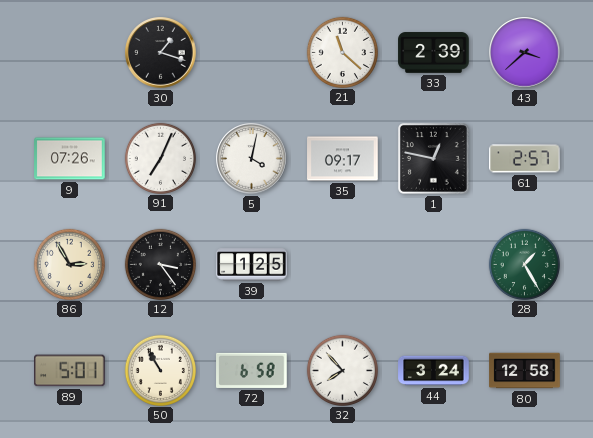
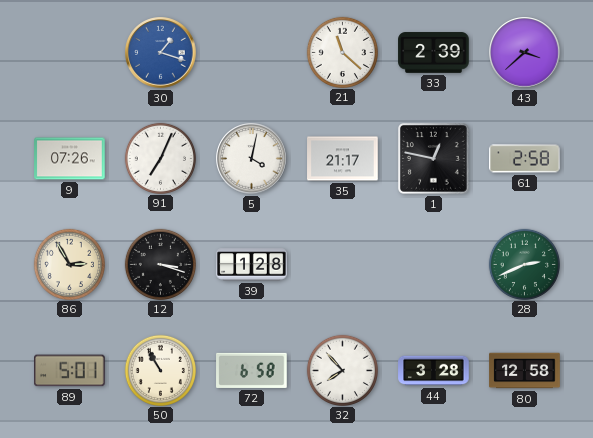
30 dial: black -> blue
35: 09:17 -> 21:17
61: 2:57 -> 2:58
12: 3:24 -> 3:18
39: 1:25 -> 1:28
28: 1:25 -> 2:41
44: 3:24 -> 3:28
